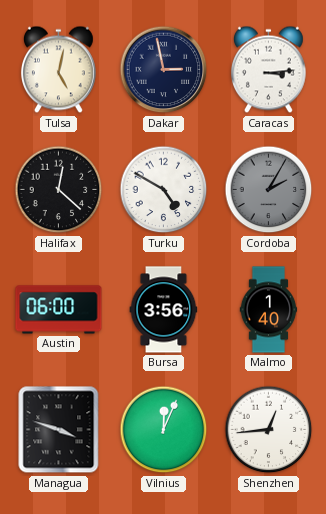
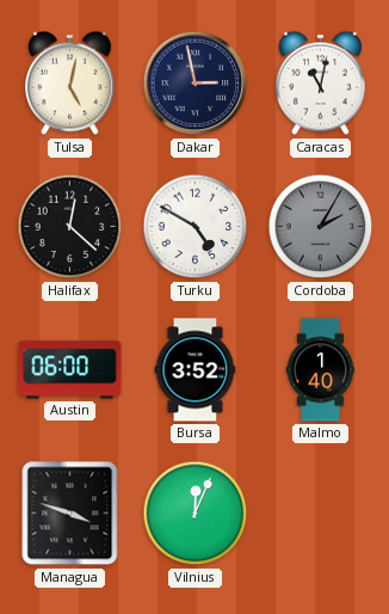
Caracas: 3:14 -> 11:02
Bursa: 3:56 -> 3:52
Shenzhen: 12:44 -> none
